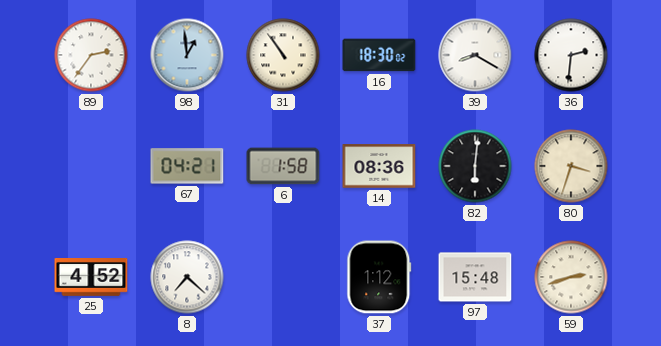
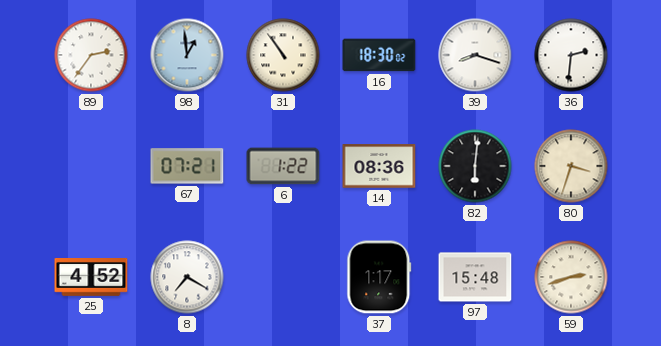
39: 8:20 -> 8:18
67: 04:21 -> 07:21
6: 1:58 -> 1:22
8: 7:22 -> 7:20
37: 1:12 -> 1:17
